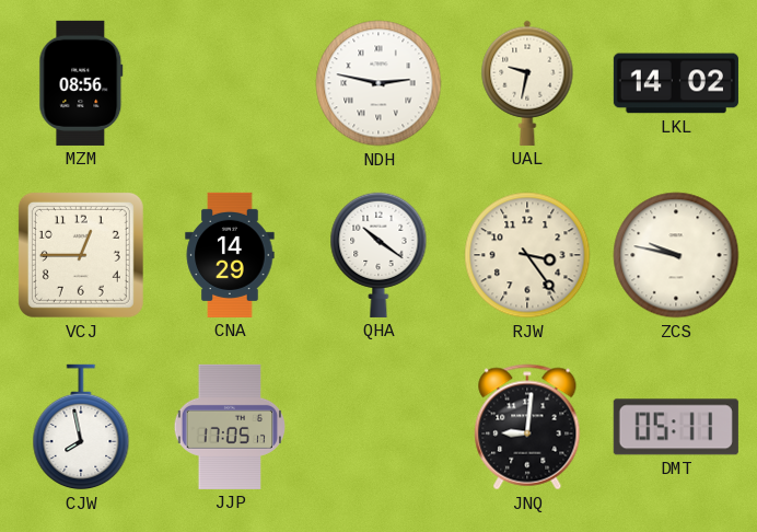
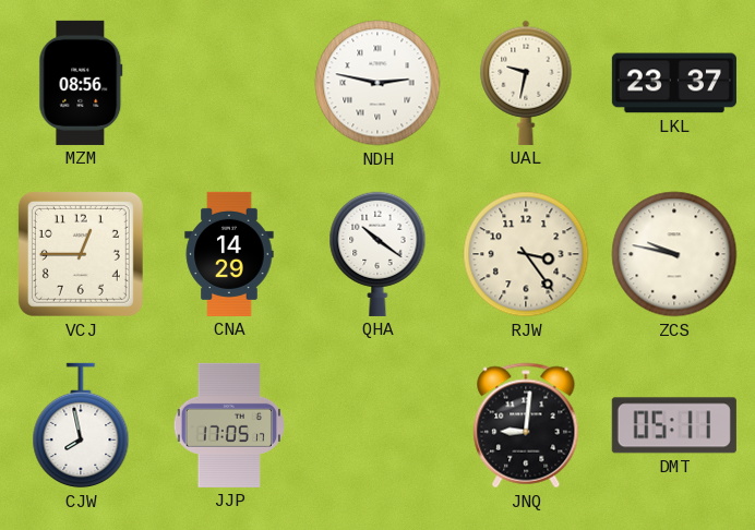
LKL: 14:02 -> 23:37
